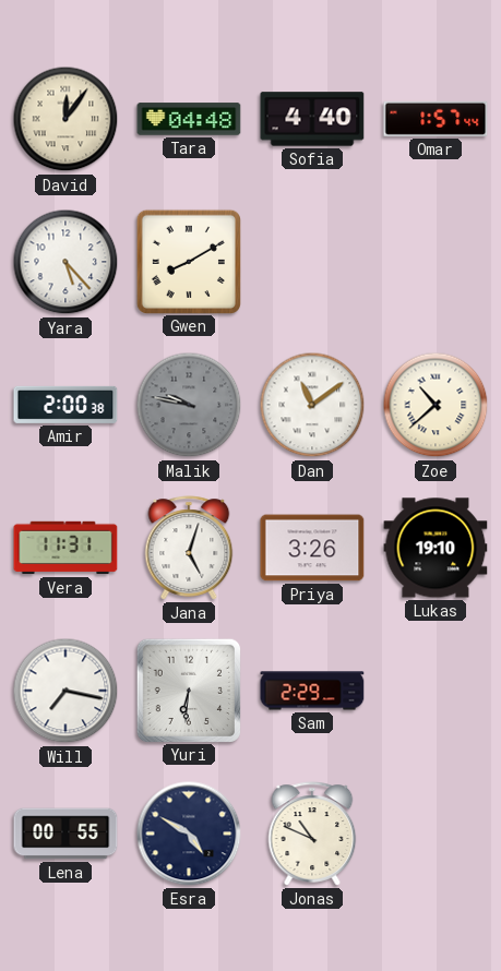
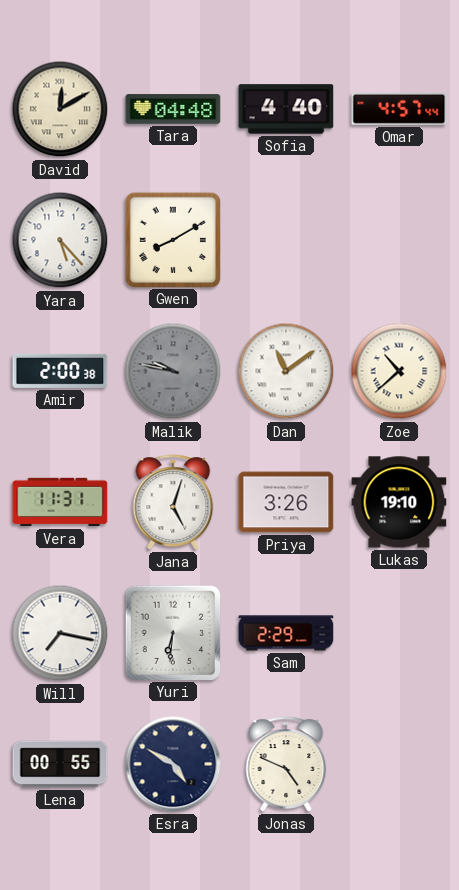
David: 12:06 -> 12:10
Omar: 1:57 -> 4:57
Jonas: 10:49 -> 4:49
